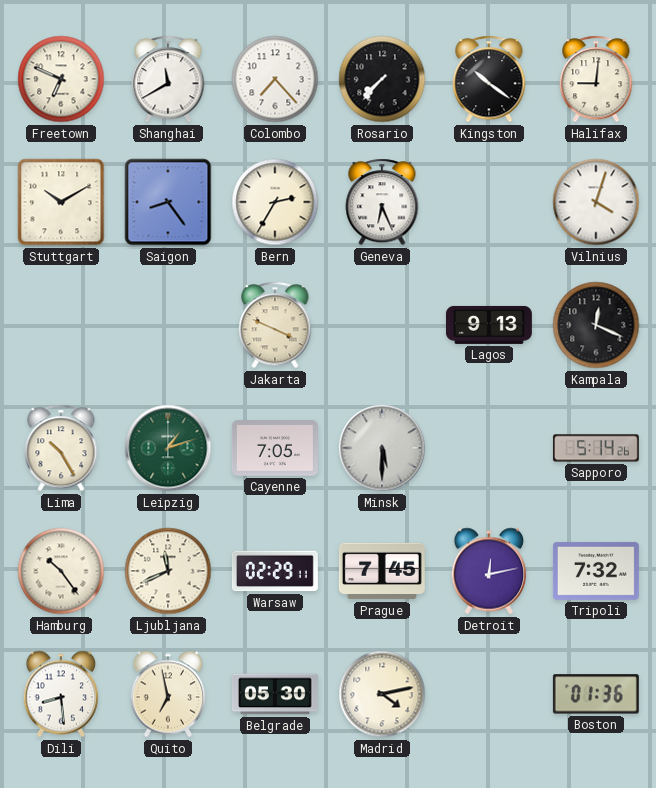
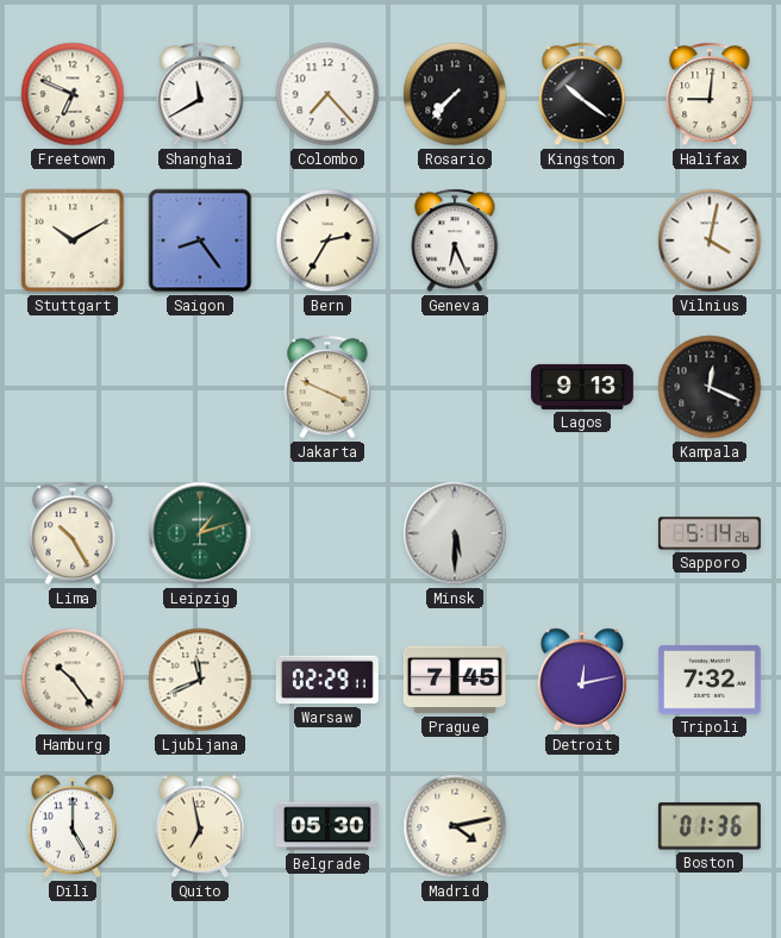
Vilnius: 4:03 -> 4:02
Cayenne: 7:05 -> none
Dili: 8:29 -> 5:00
